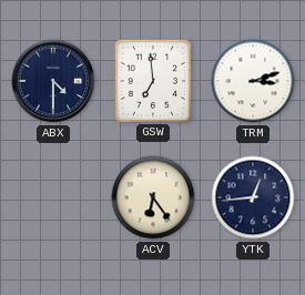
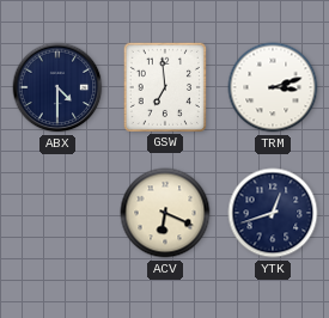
ACV: 6:24 -> 6:19
YTK: 12:44 -> 12:42
